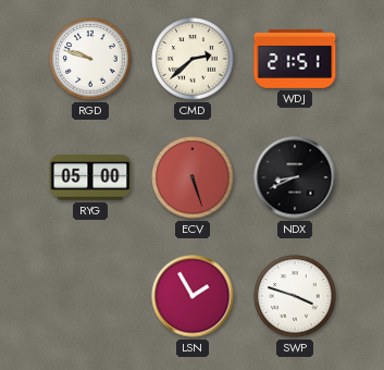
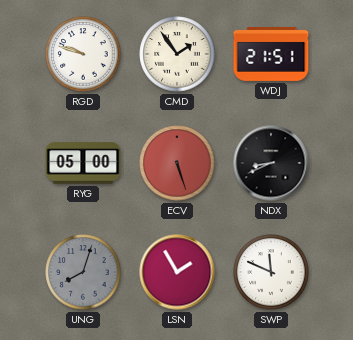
CMD: 2:38 -> 1:54
UNG: none -> 8:03
SWP: 3:48 -> 11:49
